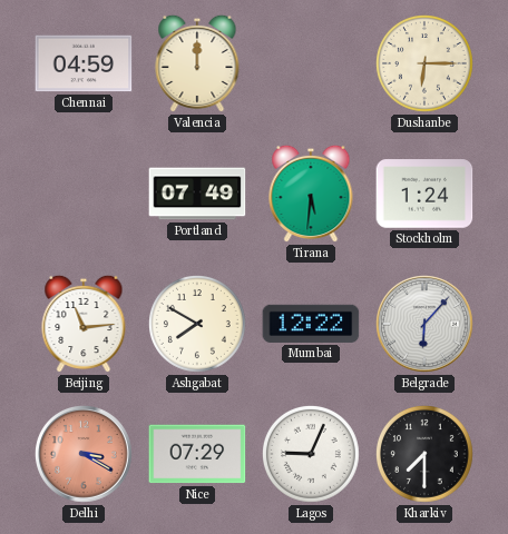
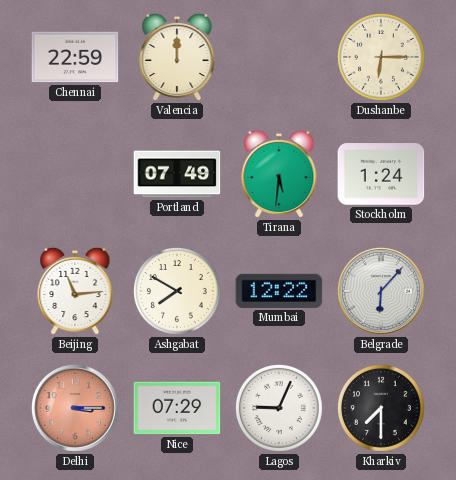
Chennai: 04:59 -> 22:59
Delhi: 3:20 -> 3:15
